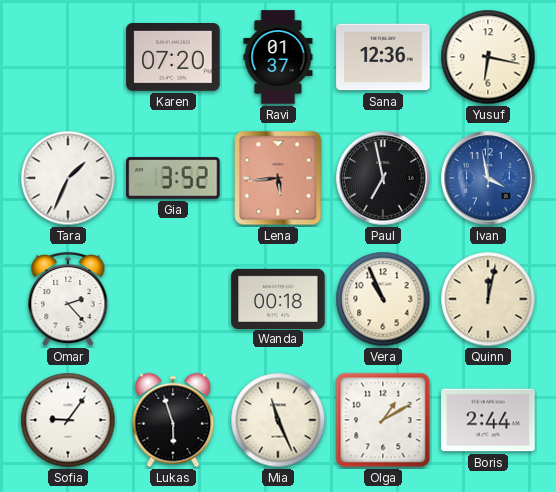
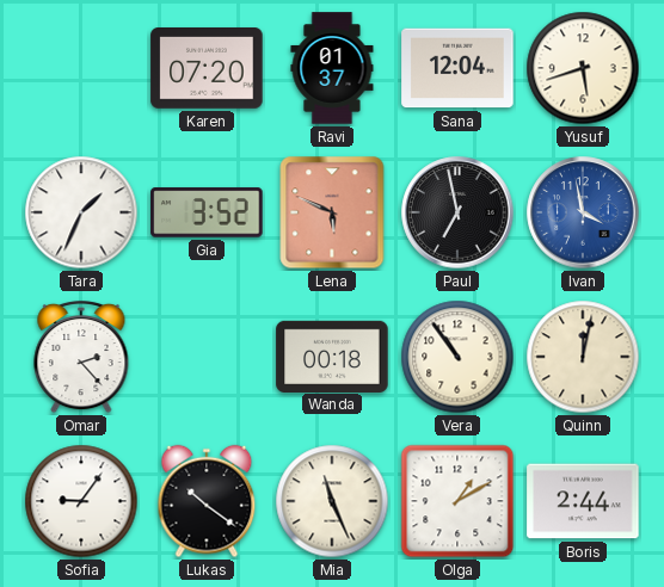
Sana: 12:36 -> 12:04
Yusuf: 6:17 -> 5:42
Lena: 5:44 -> 5:49
Vera: 10:56 -> 10:54
Lukas: 5:57 -> 10:21
